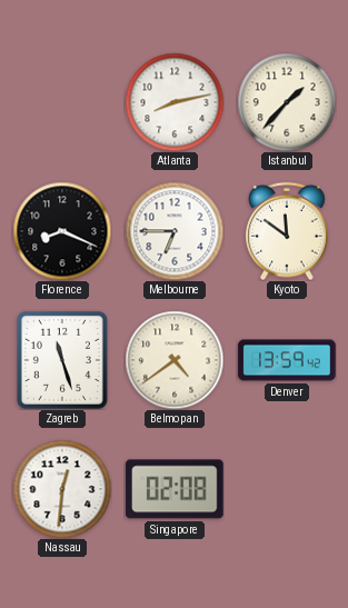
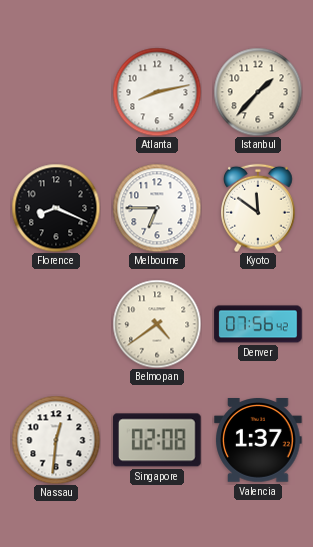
Zagreb: 11:27 -> none
Denver: 13:59 -> 07:56
Valencia: none -> 1:37
